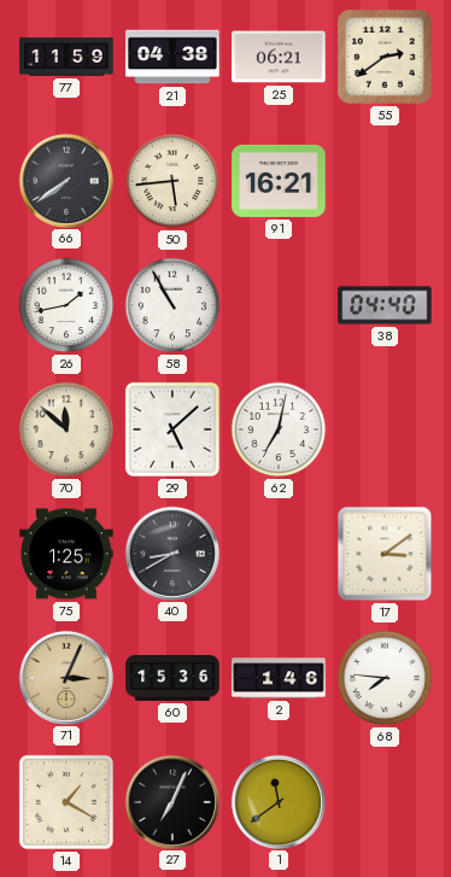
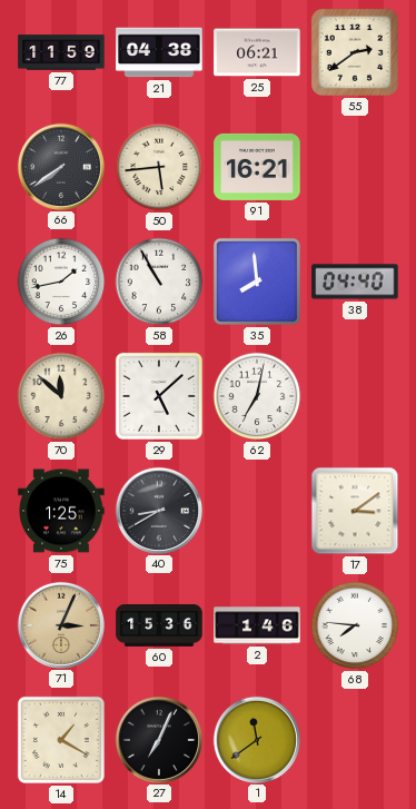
35: none -> 7:59
